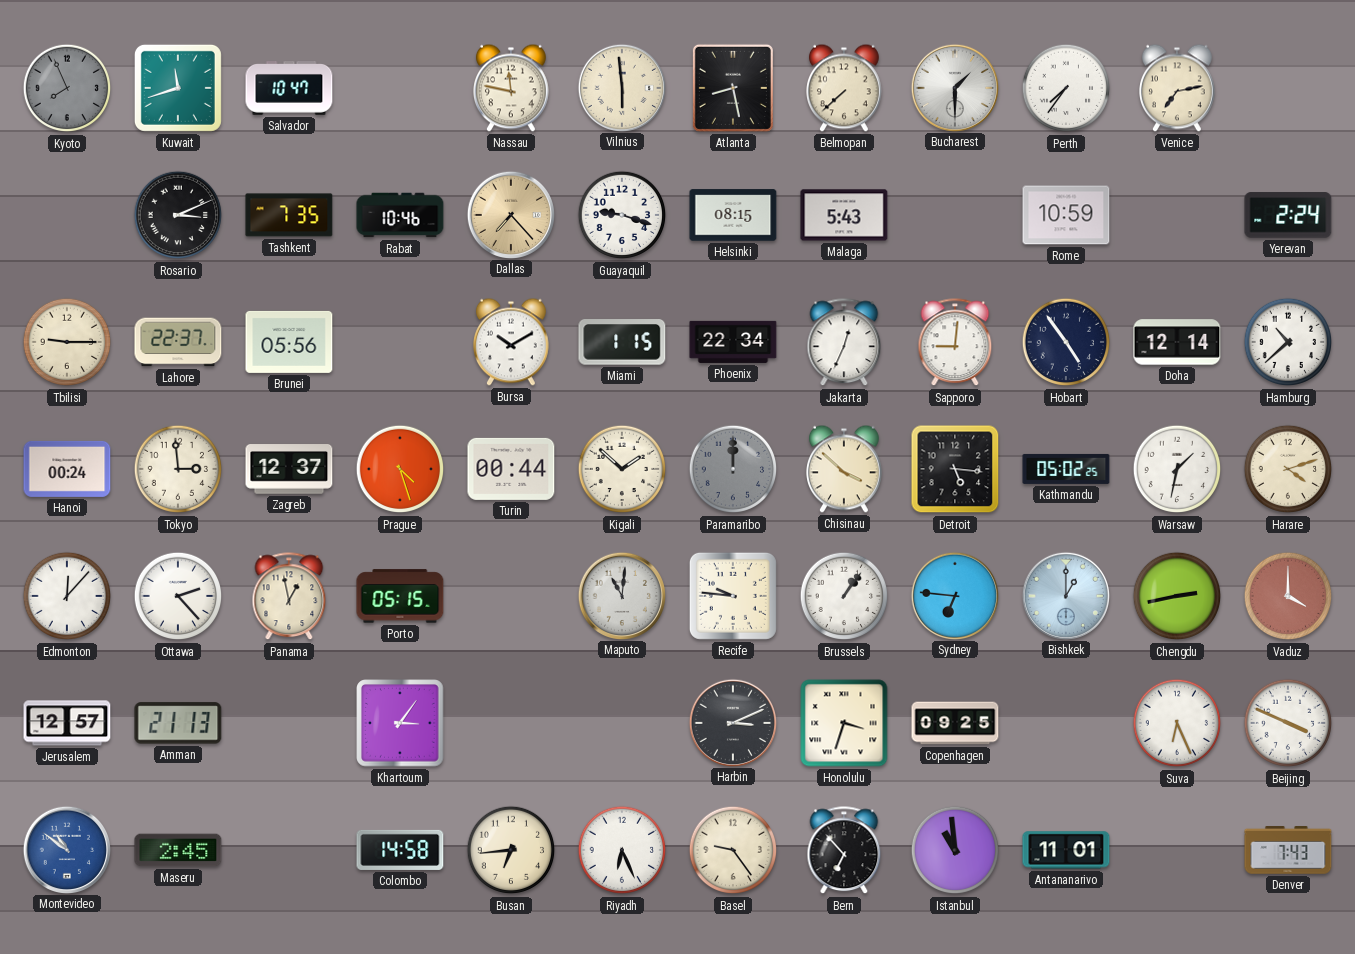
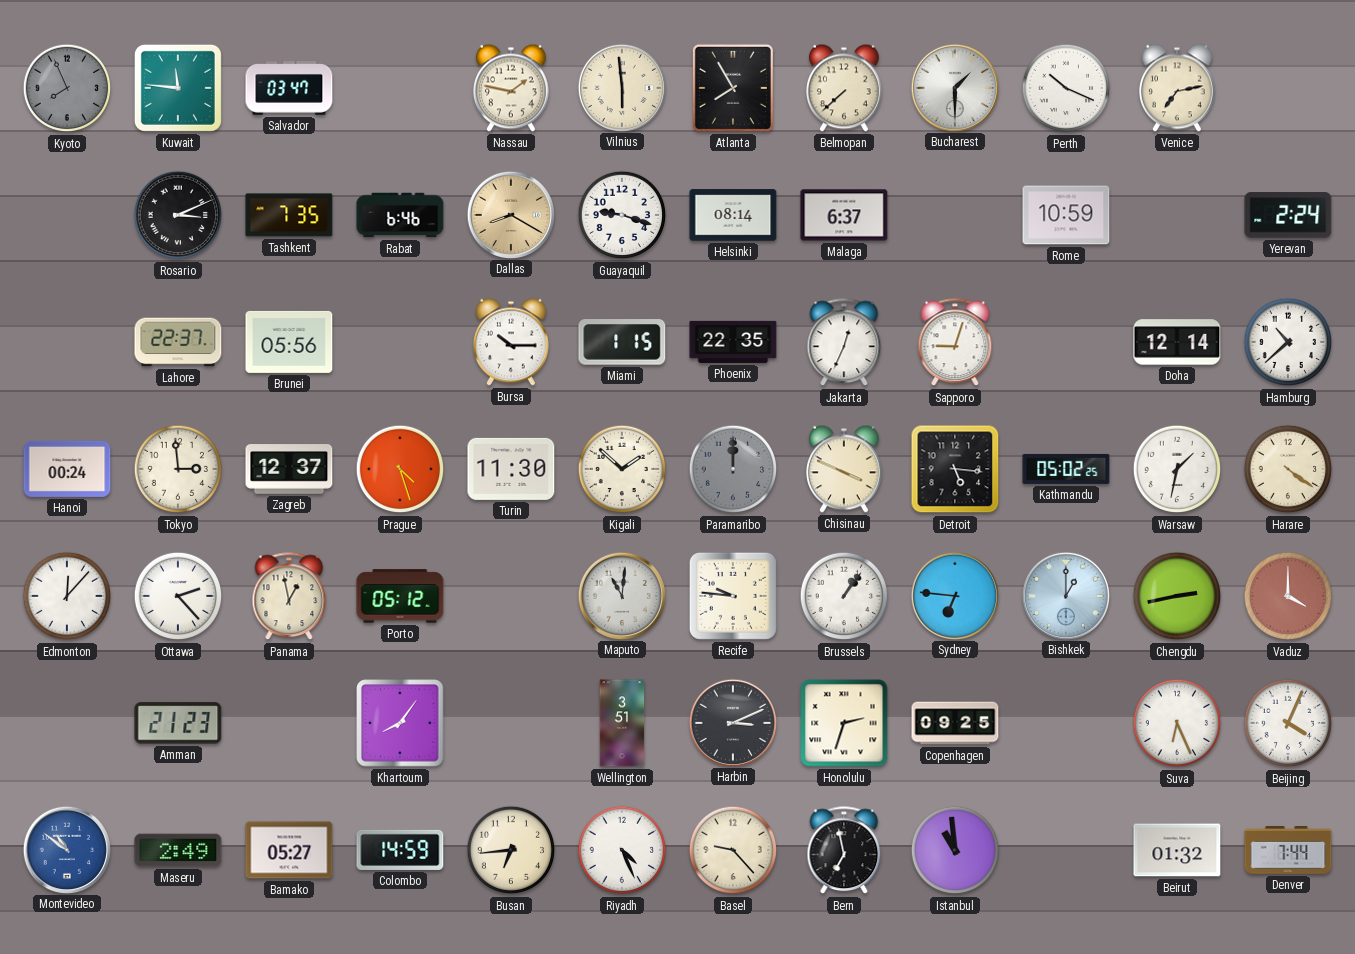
Kuwait: 11:42 -> 11:46
Salvador: 10:47 -> 03:47
Nassau: 11:47 -> 1:47
Atlanta: 8:28 -> 7:55
Perth: 7:36 -> 10:19
Rabat: 10:46 -> 6:46
Dallas: 7:23 -> 8:20
Helsinki: 08:15 -> 08:14
Malaga: 5:43 -> 6:37
Tbilisi: 9:15 -> none
Bursa: 10:10 -> 10:15
Phoenix: 22:34 -> 22:35
Sapporo: 9:01 -> 9:03
Hobart: 4:54 -> none
Turin: 00:44 -> 11:30
Chisinau: 3:52 -> 3:49
Harare: 4:12 -> 4:21
Porto: 05:15 -> 05:12
Jerusalem: 12:57 -> none
Amman: 21:13 -> 21:23
Khartoum: 3:06 -> 8:06
Wellington: none -> 3:51
Honolulu: 3:33 -> 2:33
Beijing: 3:49 -> 4:04
Maseru: 2:45 -> 2:49
Bamako: none -> 05:27
Colombo: 14:58 -> 14:59
Riyadh: 6:26 -> 4:26
Basel: 9:24 -> 9:23
Bern: 6:53 -> 6:58
Antananarivo: 11:01 -> none
Beirut: none -> 01:32
Denver: 7:43 -> 7:44
